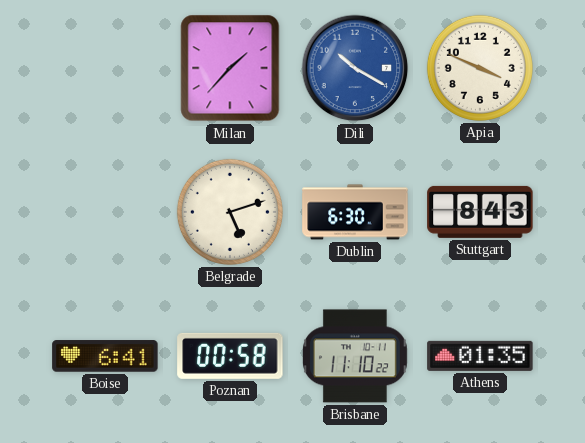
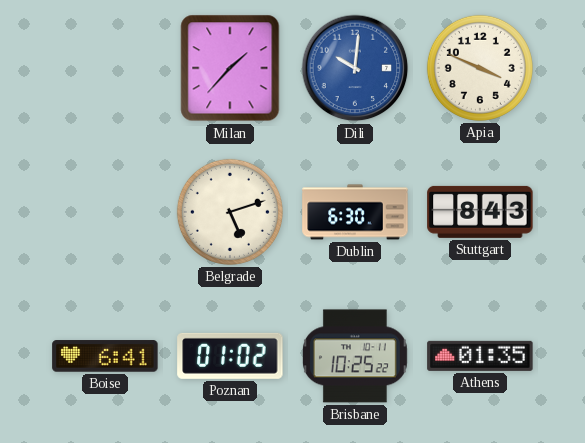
Dili: 10:20 -> 10:01
Poznan: 00:58 -> 01:02
Brisbane: 11:10 -> 10:25
